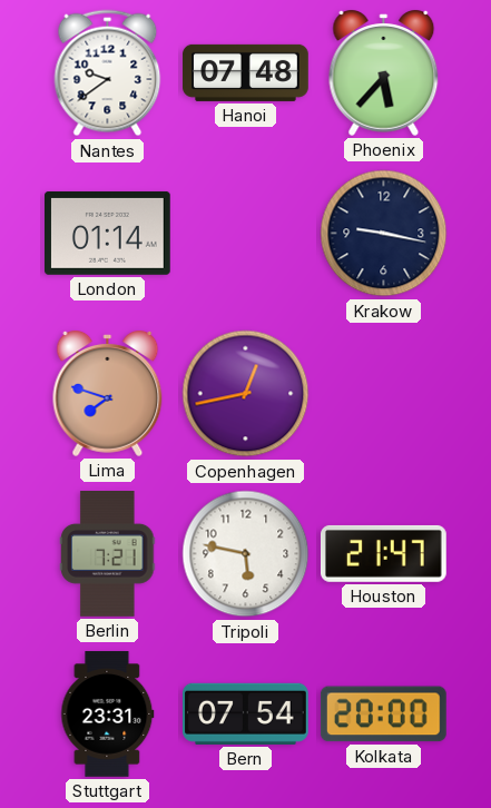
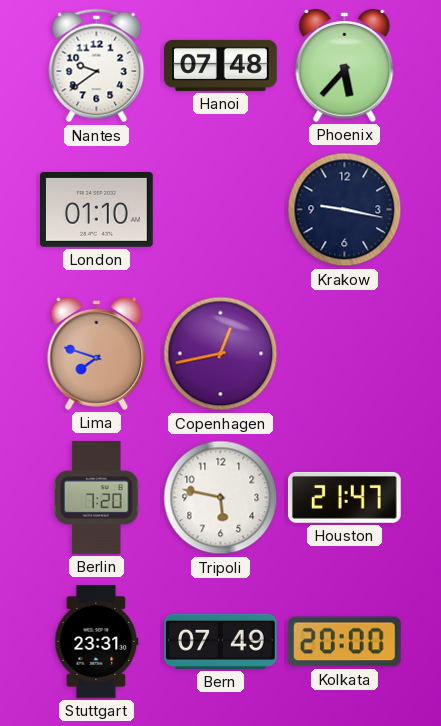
London: 01:14 -> 01:10
Berlin: 7:21 -> 7:20
Bern: 07:54 -> 07:49
